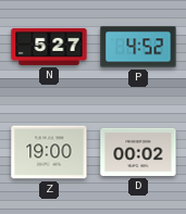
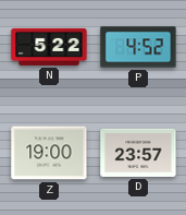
N: 5:27 -> 5:22
D: 00:02 -> 23:57
